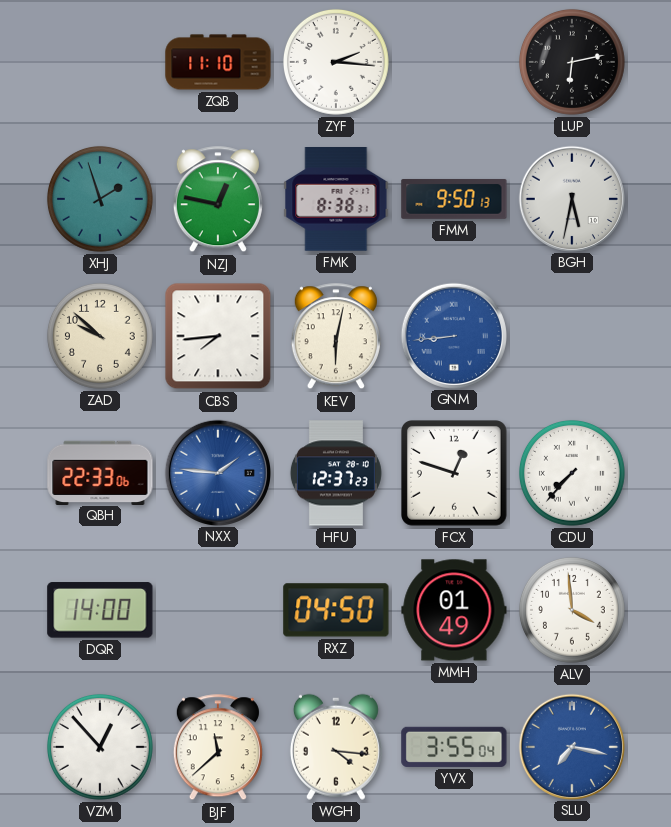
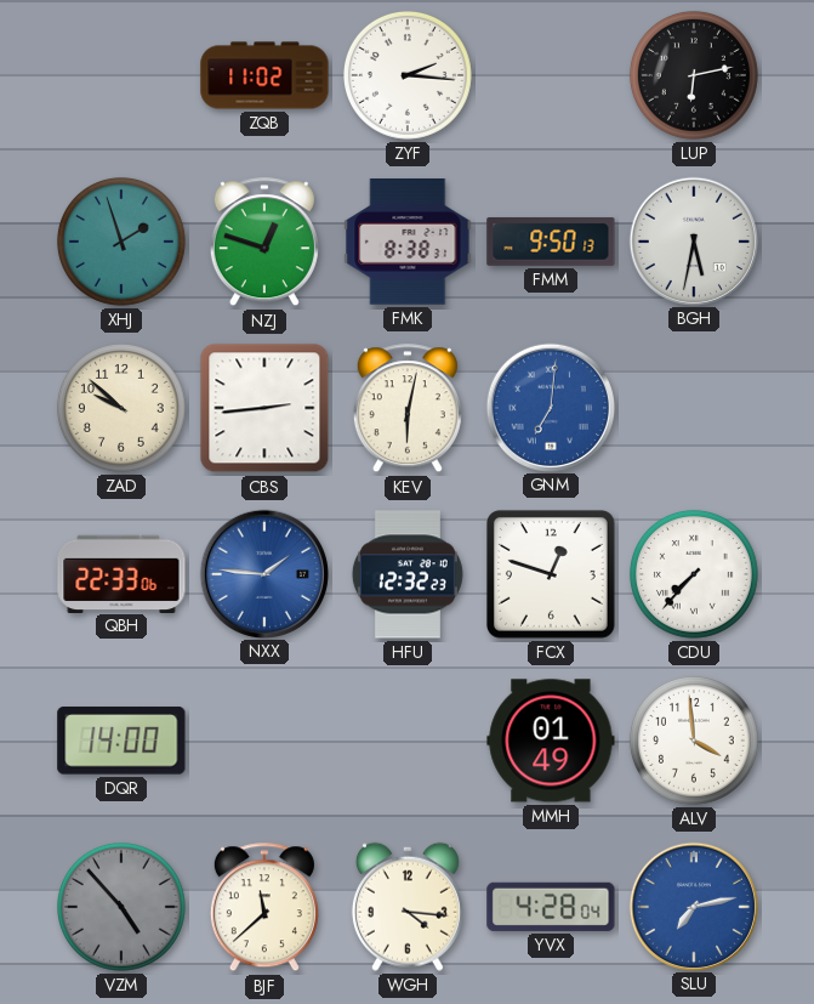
ZQB: 11:10 -> 11:02
NZJ: 12:47 -> 12:48
CBS: 7:44 -> 2:44
GNM: 8:44 -> 7:01
HFU: 12:37 -> 12:32
RXZ: 04:50 -> none
VZM: 12:53 -> 4:53
VZM dial: white -> grey
YVX: 3:55 -> 4:28
SLU: 7:17 -> 7:13
